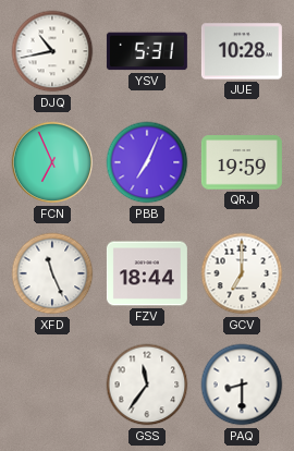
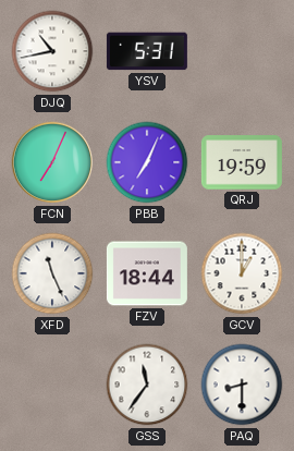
JUE: 10:28 -> none
FCN: 6:56 -> 7:04
GCV: 7:00 -> 1:00
